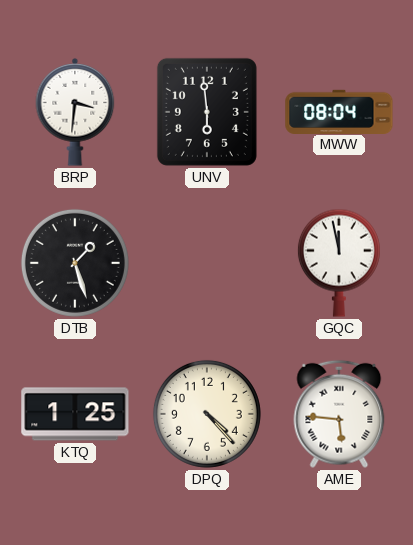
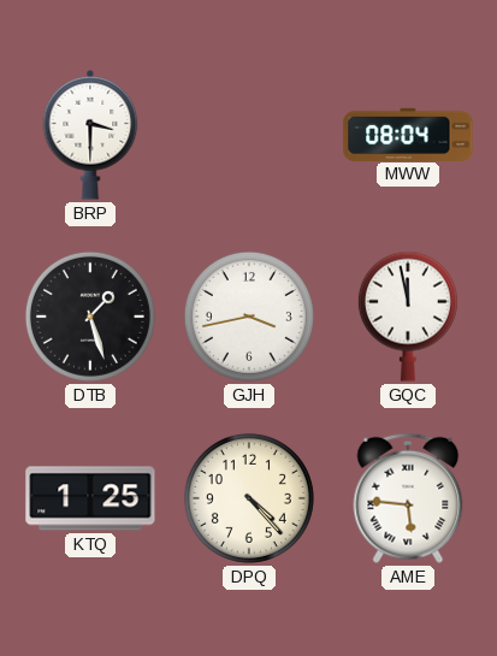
BRP: 3:31 -> 3:30
UNV: 5:59 -> none
GJH: none -> 3:43
